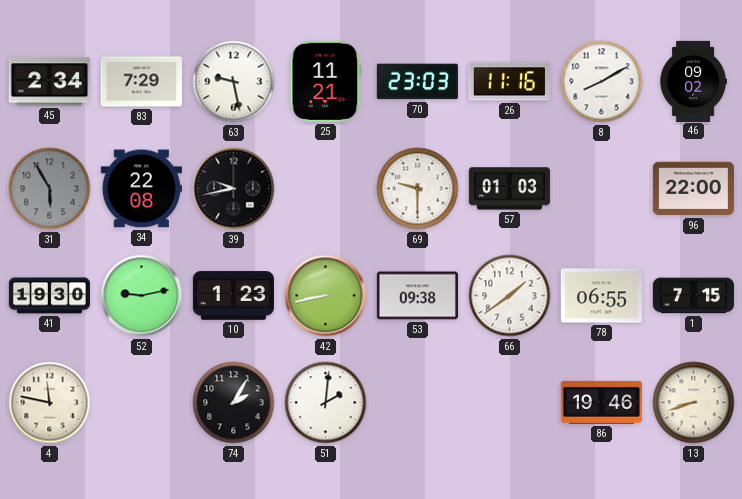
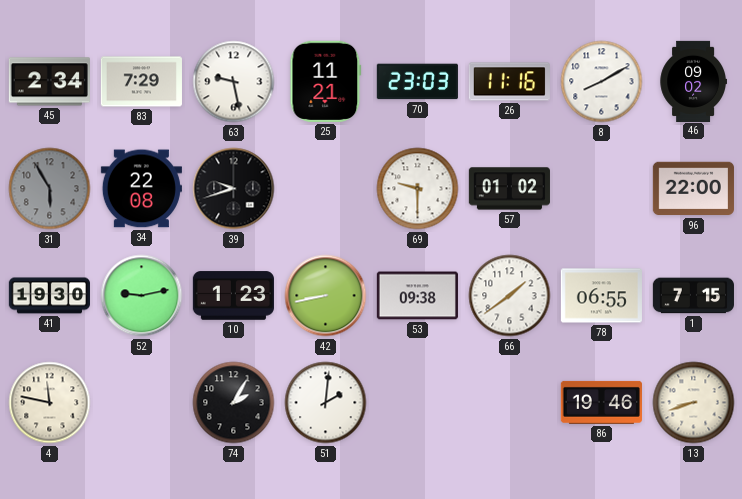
39: 9:43 -> 9:42
57: 01:03 -> 01:02
